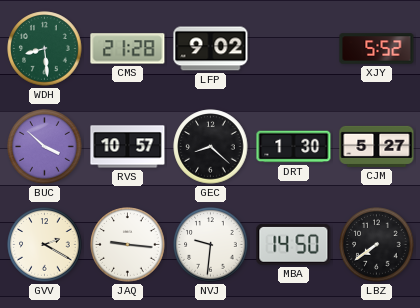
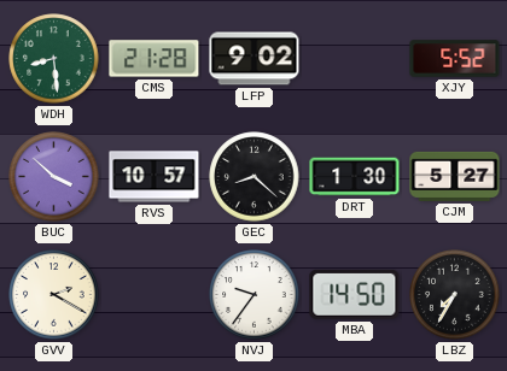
JAQ: 9:16 -> none
NVJ: 9:31 -> 9:36
LBZ: 7:39 -> 7:35
